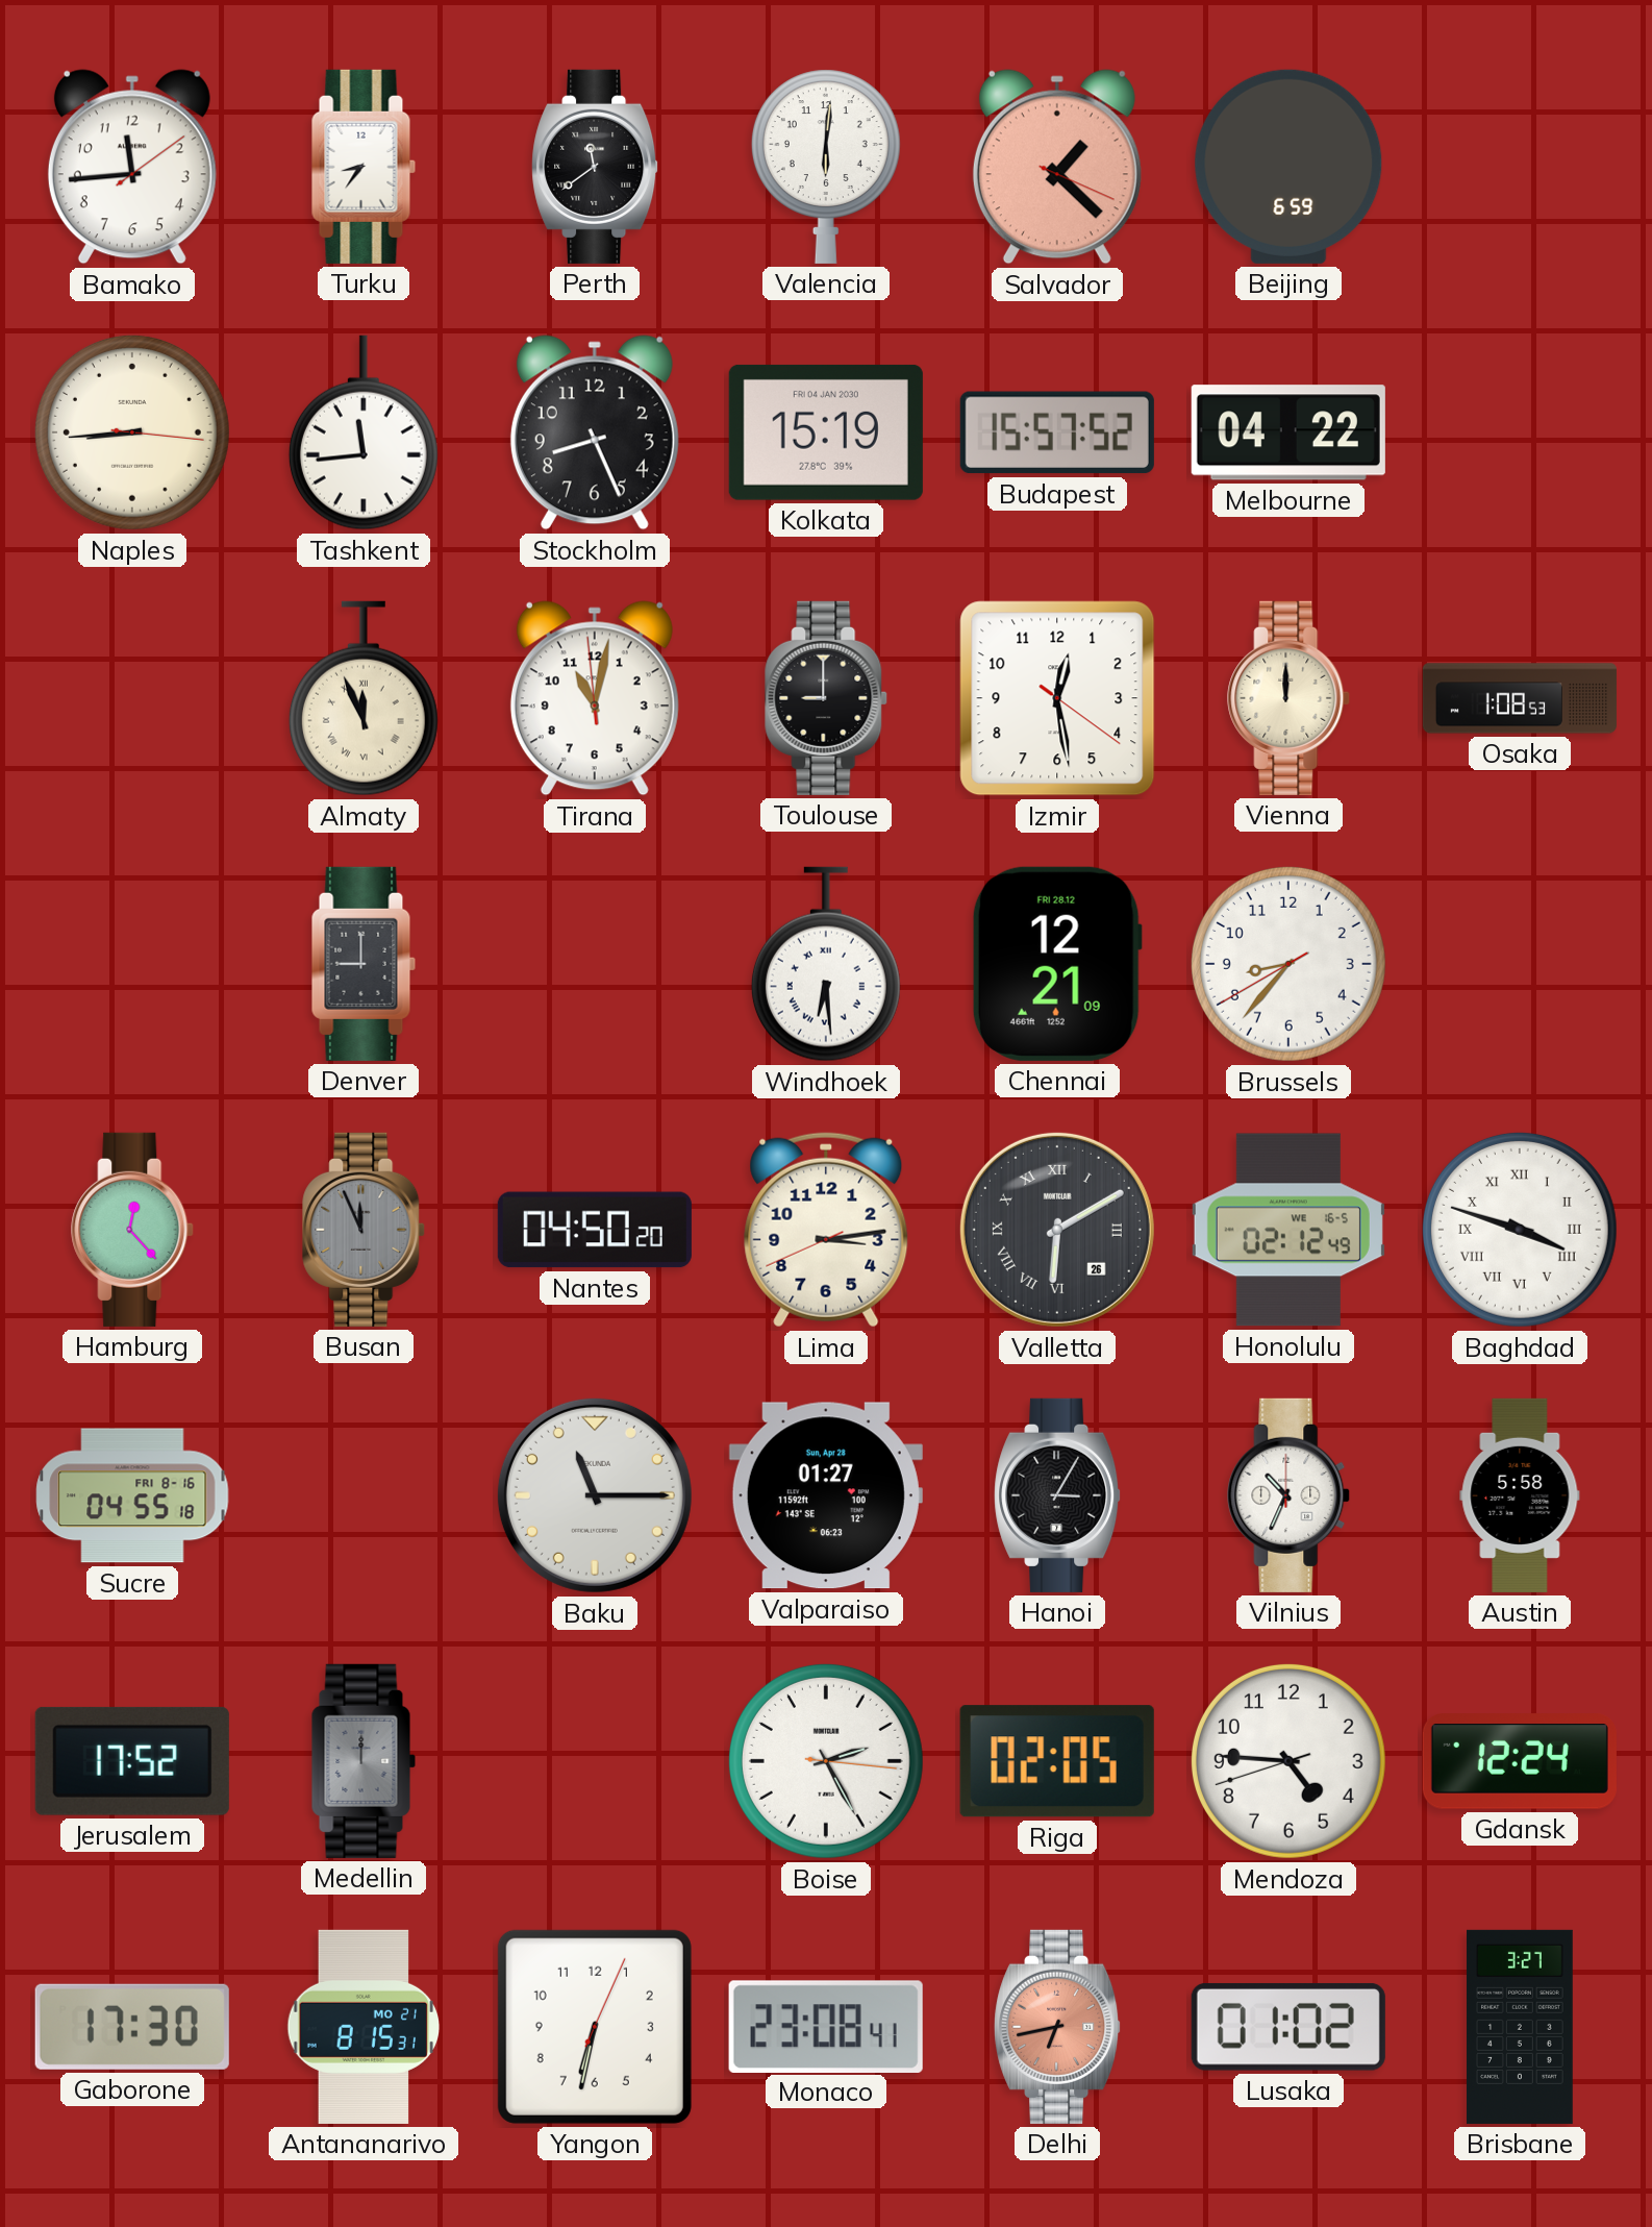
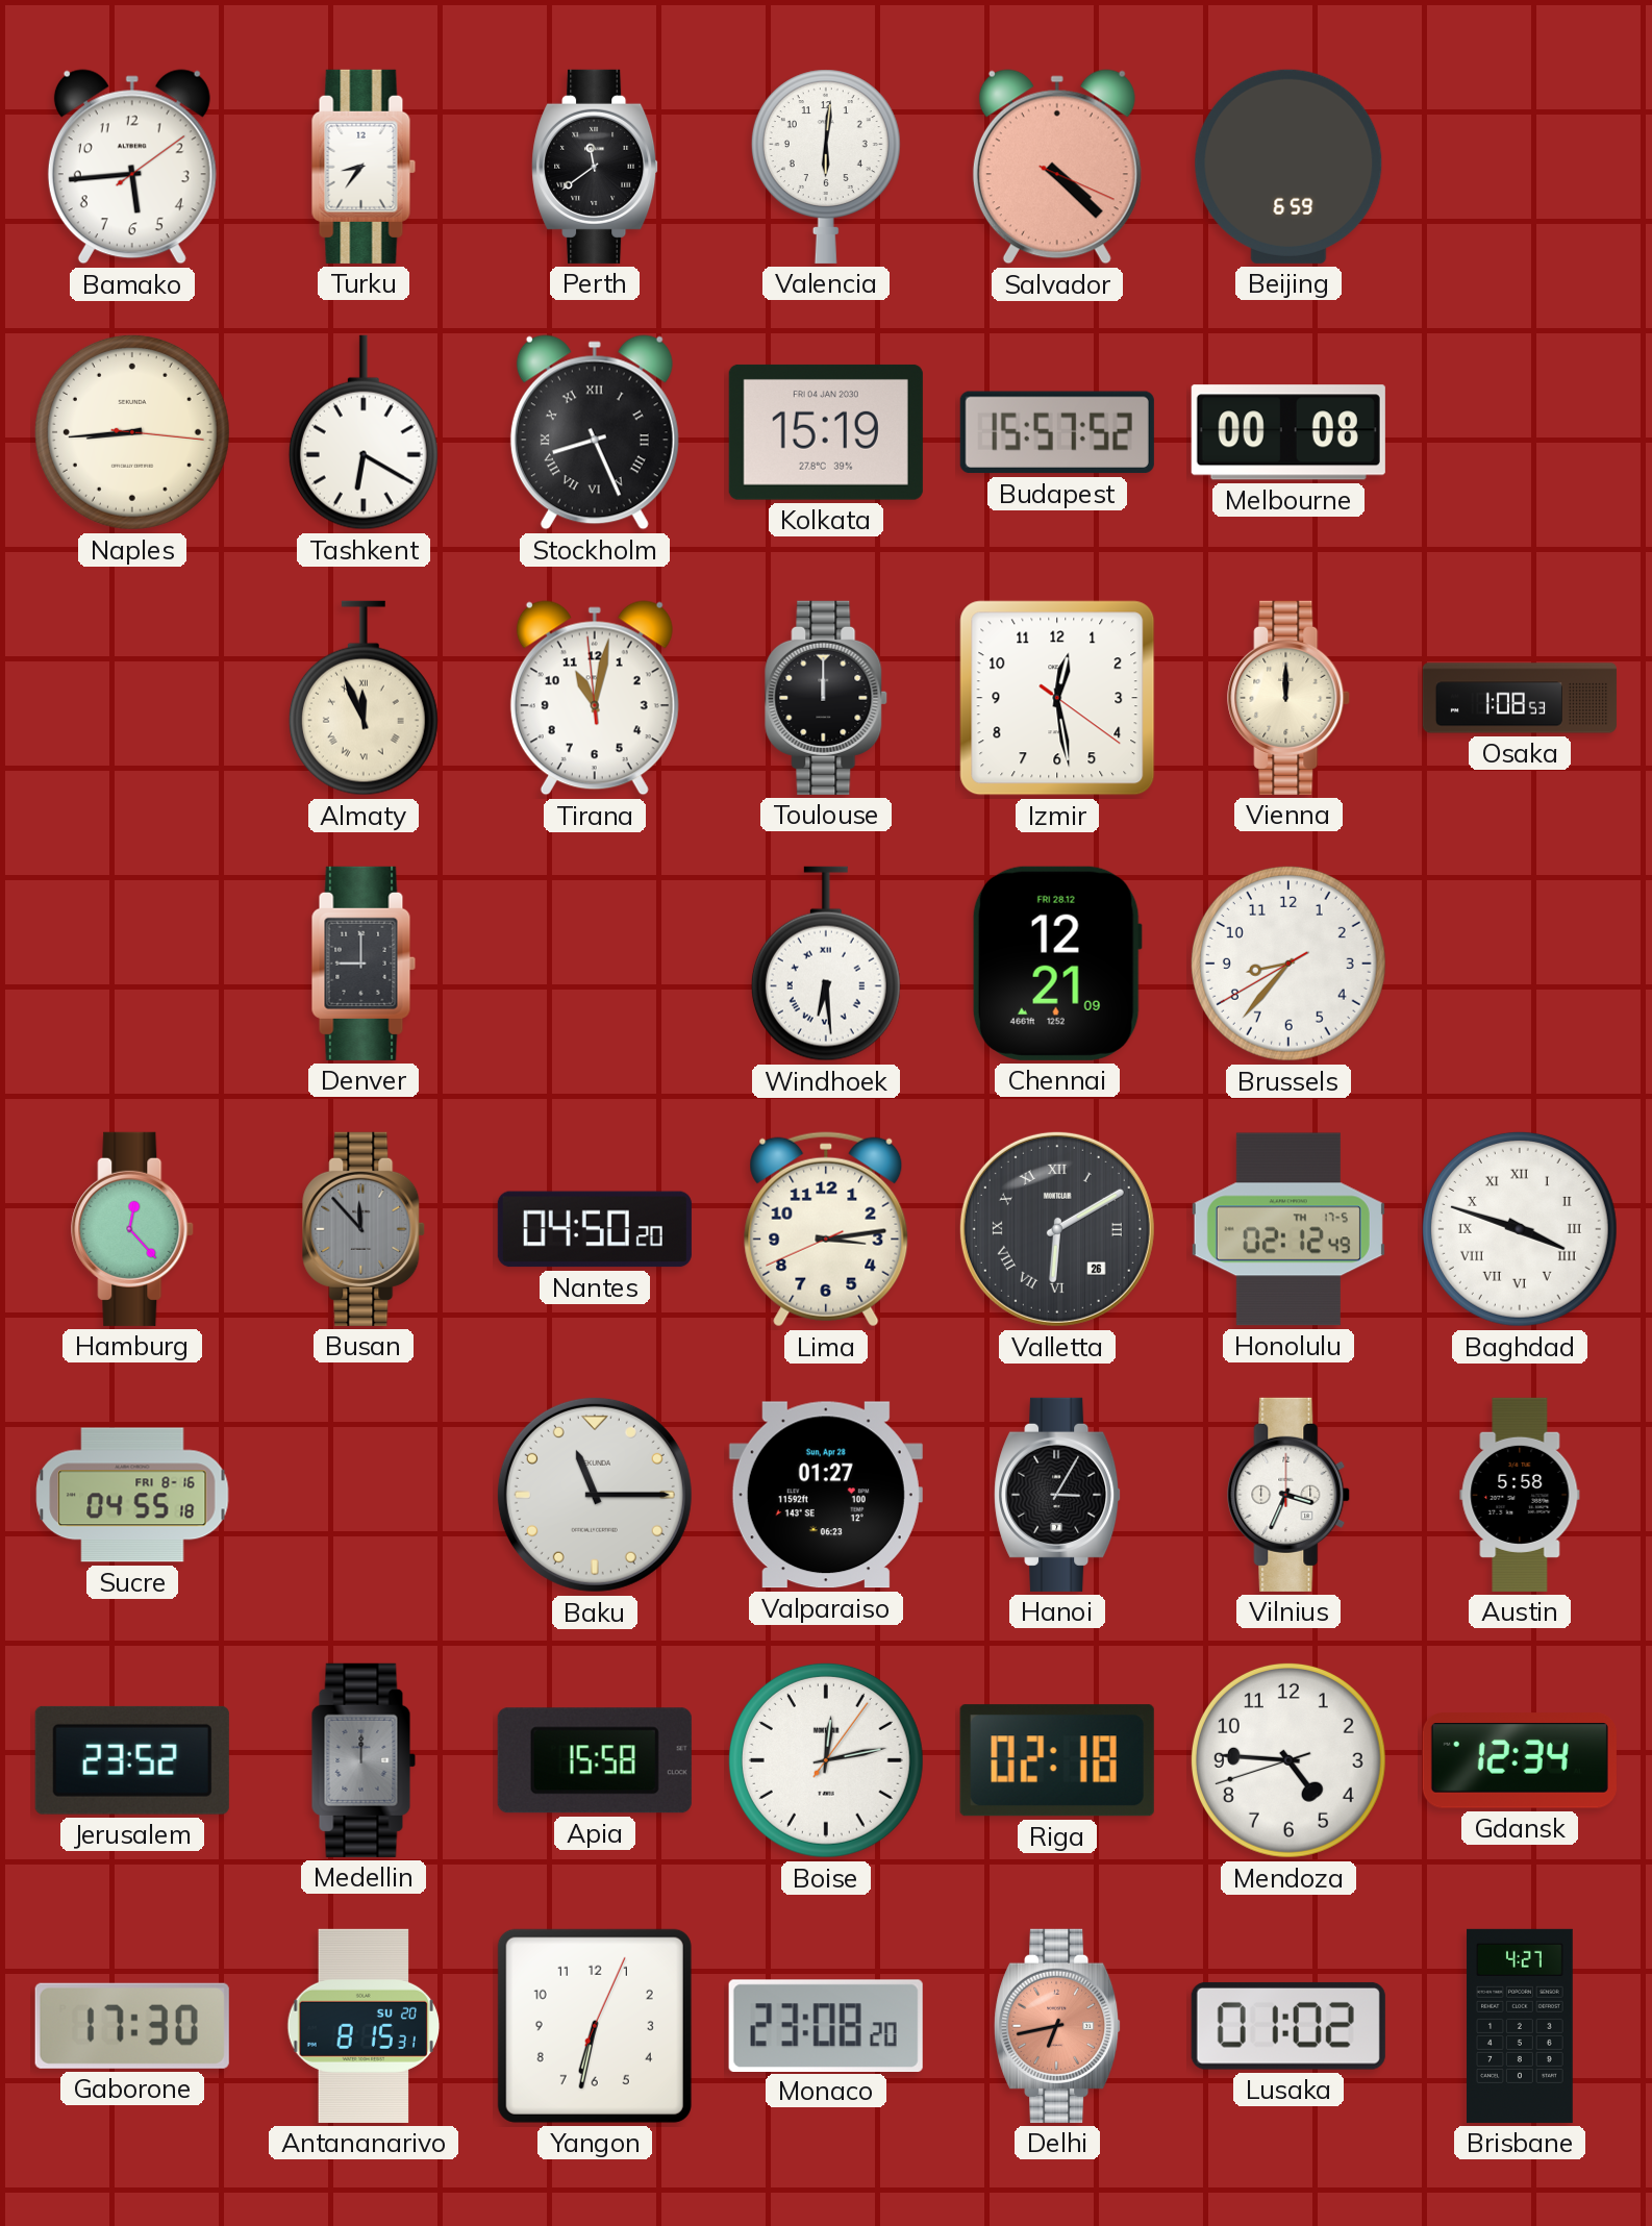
Bamako: 11:44 -> 5:44
Salvador: 1:22 -> 4:22
Tashkent: 11:44 -> 6:20
Stockholm numerals: Arabic -> Roman
Melbourne: 04:22 -> 00:08
Toulouse: 9:00 -> 12:00
Busan: 11:56 -> 11:53
Honolulu date: WE 16-5 -> TH 17-5
Vilnius: 10:34 -> 3:34
Jerusalem: 17:52 -> 23:52
Apia: none -> 15:58
Boise: 2:25 -> 12:13
Riga: 02:05 -> 02:18
Gdansk: 12:24 -> 12:34
Antananarivo date: MO 21 -> SU 20
Monaco: 23:08:41 -> 23:08:20
Brisbane: 3:27 -> 4:27
